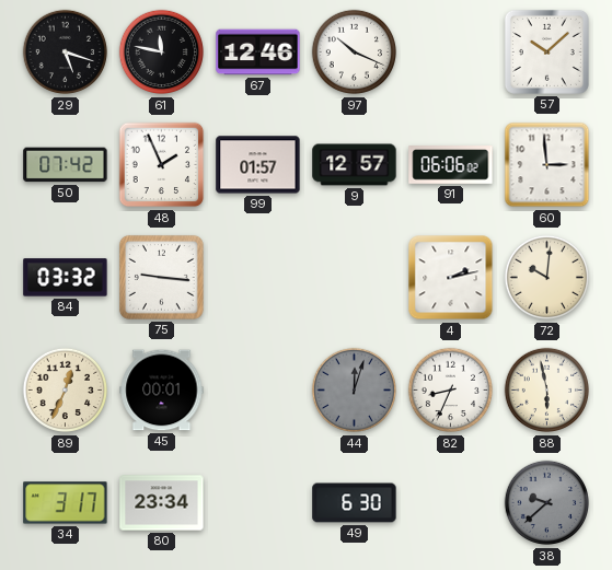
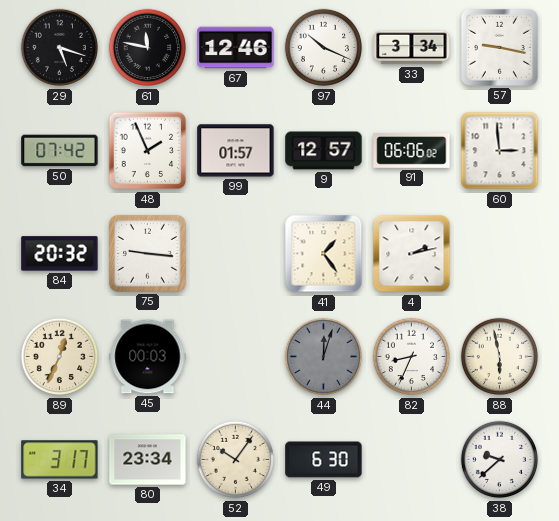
33: none -> 3:34
57: 10:08 -> 9:17
84: 03:32 -> 20:32
41: none -> 1:24
72: 10:01 -> none
45: 00:01 -> 00:03
52: none -> 10:06
38 dial: grey -> white
